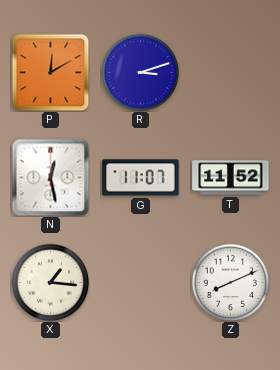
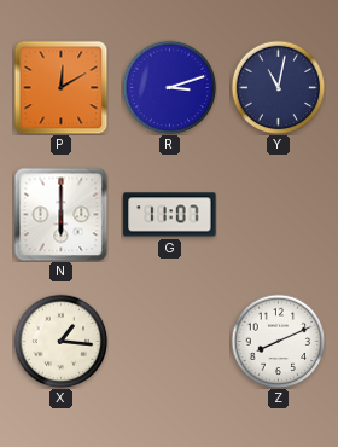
Y: none -> 11:02
N: 12:28 -> 6:00
T: 11:52 -> none
